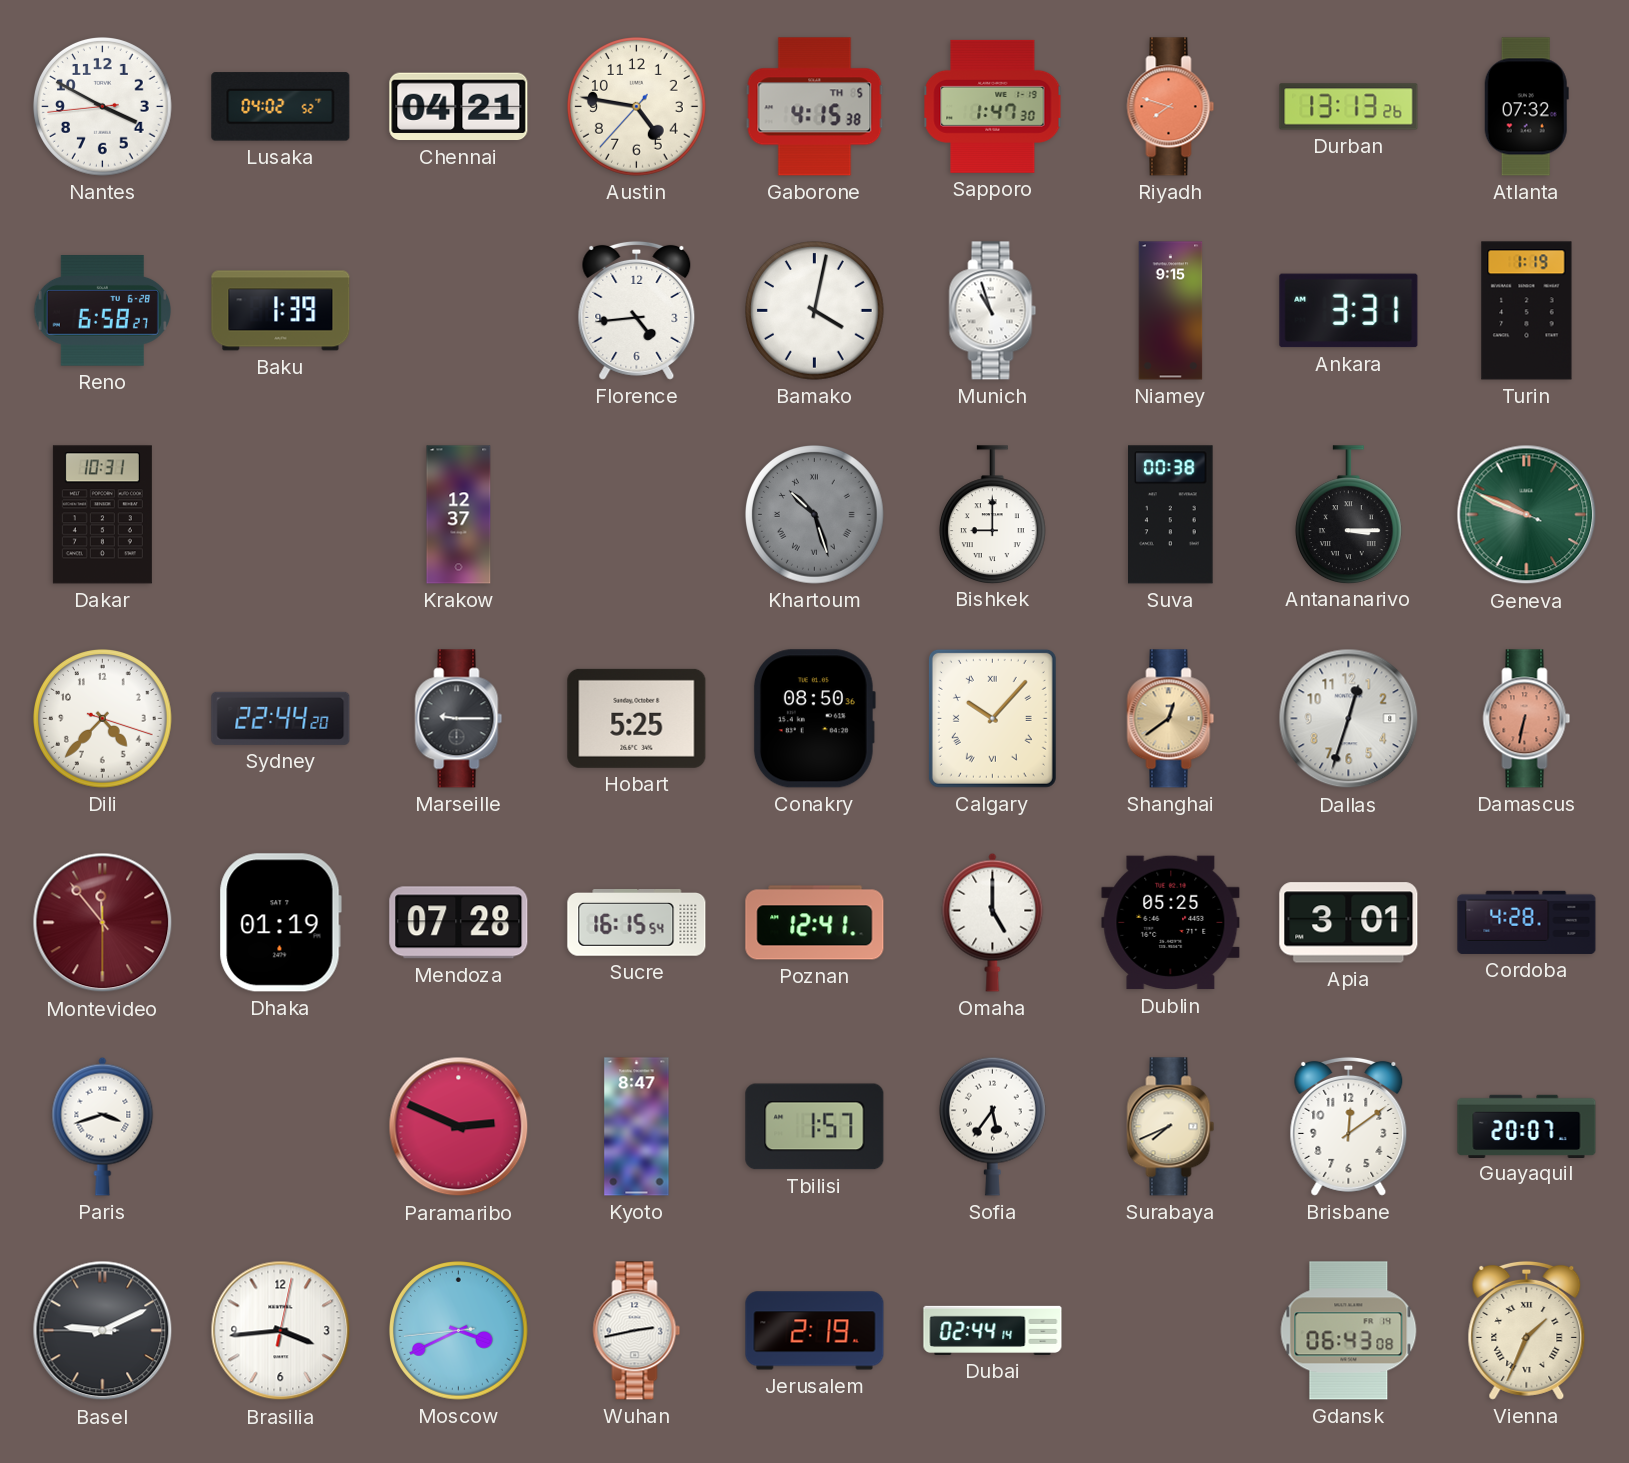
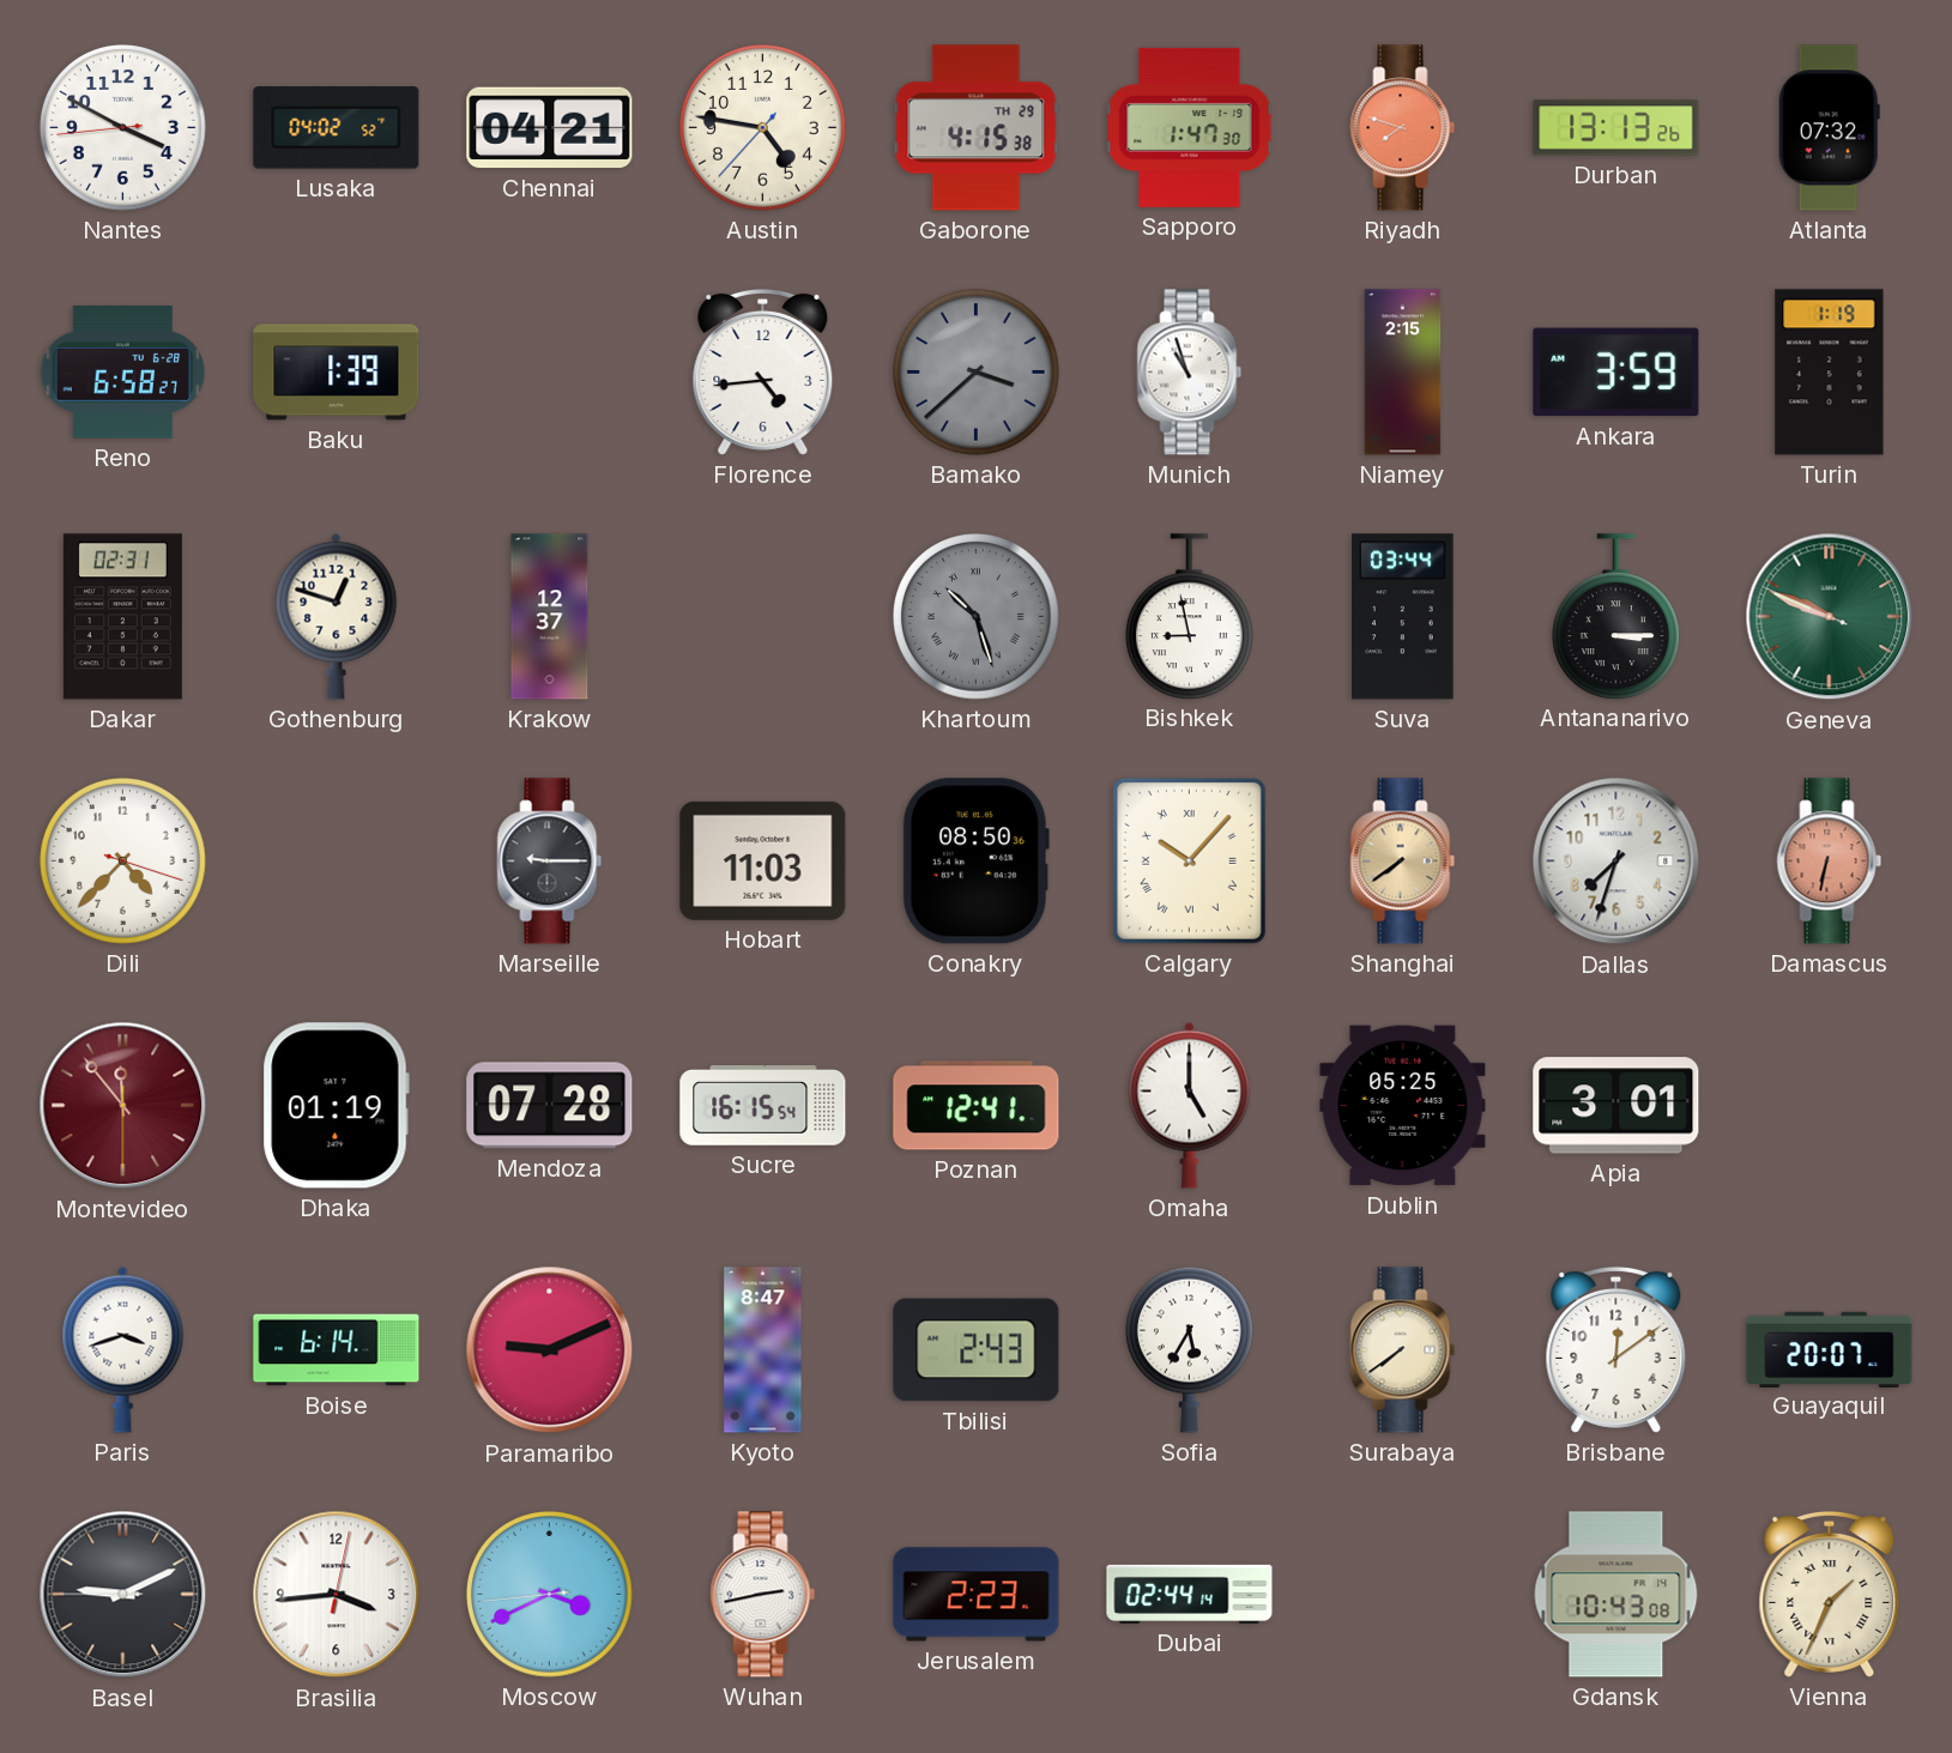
Gaborone date: TH 5 -> TH 29
Bamako: 4:02 -> 3:38
Bamako dial: white -> grey
Niamey: 9:15 -> 2:15
Ankara: 3:31 -> 3:59
Dakar: 10:31 -> 02:31
Gothenburg: none -> 12:48
Bishkek: 9:00 -> 8:58
Suva: 00:38 -> 03:44
Sydney: 22:44 -> none
Hobart: 5:25 -> 11:03
Shanghai: 12:39 -> 7:39
Dallas: 12:33 -> 7:33
Cordoba: 4:28 -> none
Boise: none -> 6:14
Paramaribo: 2:49 -> 9:11
Tbilisi: 1:57 -> 2:43
Sofia: 5:36 -> 5:35
Surabaya: 7:41 -> 7:39
Jerusalem: 2:19 -> 2:23
Gdansk: 06:43 -> 10:43
